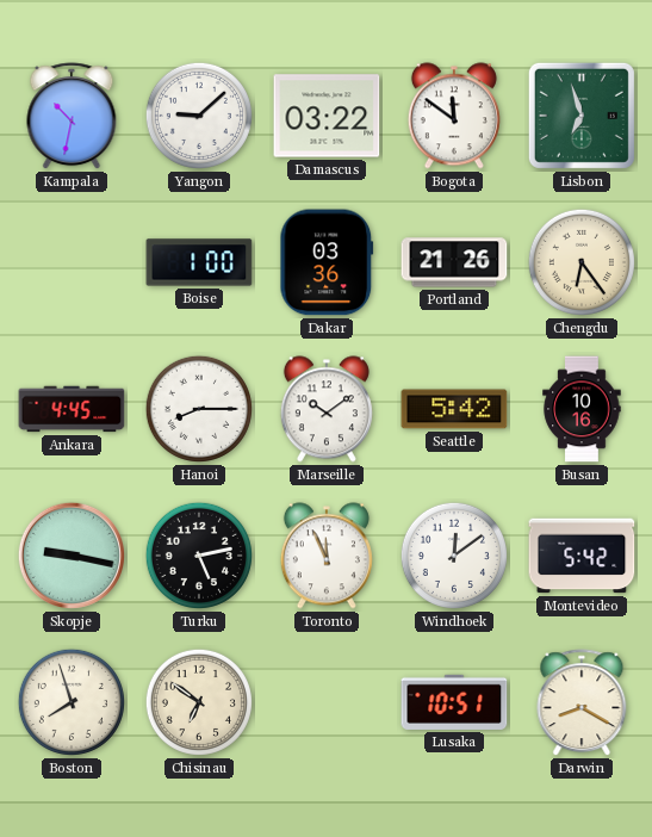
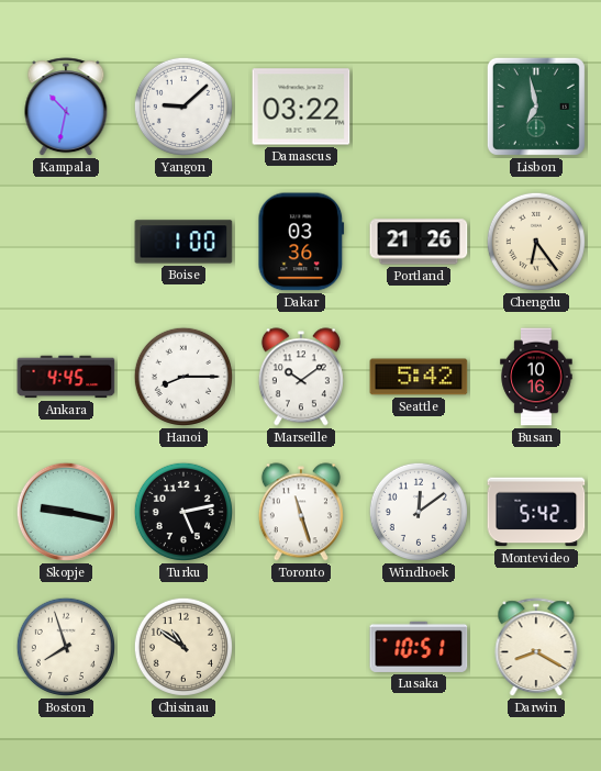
Bogota: 11:51 -> none
Lisbon: 6:57 -> 6:58
Toronto: 11:56 -> 11:27
Chisinau: 6:51 -> 10:51
